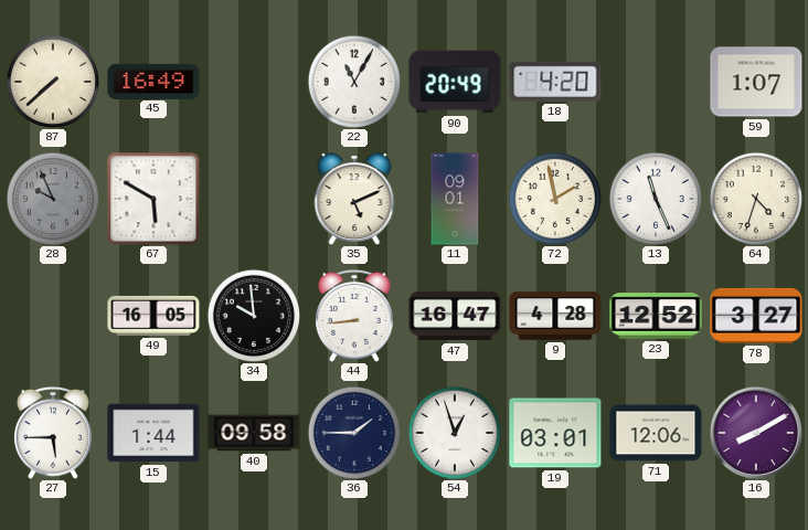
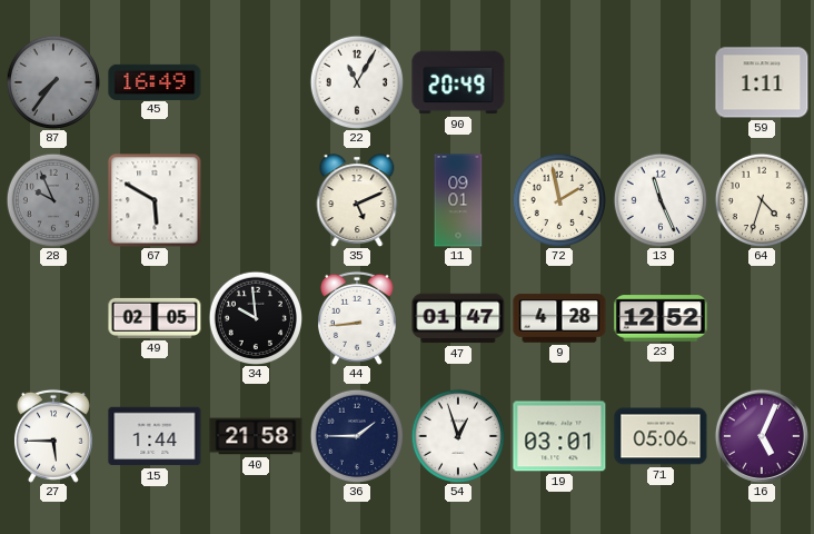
87: 7:38 -> 7:36
87 dial: cream -> grey
18: 4:20 -> none
59: 1:07 -> 1:11
49: 16:05 -> 02:05
47: 16:47 -> 01:47
78: 3:27 -> none
40: 09:58 -> 21:58
71: 12:06 -> 05:06
16: 8:10 -> 5:04
